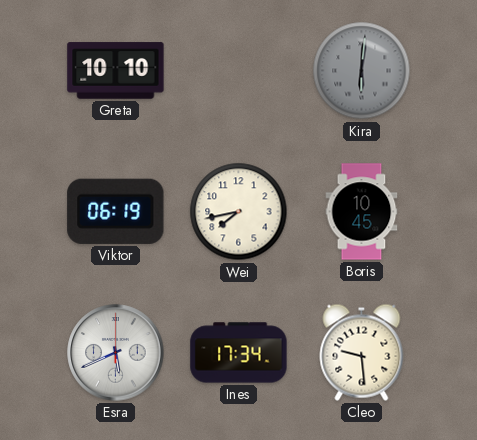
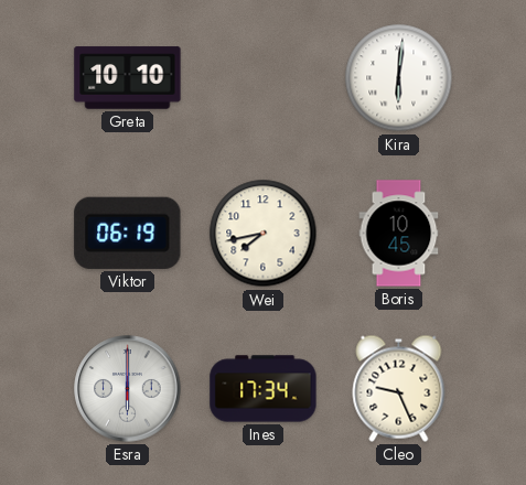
Kira dial: grey -> white
Esra: 5:41 -> 6:00
Cleo: 9:29 -> 9:26
